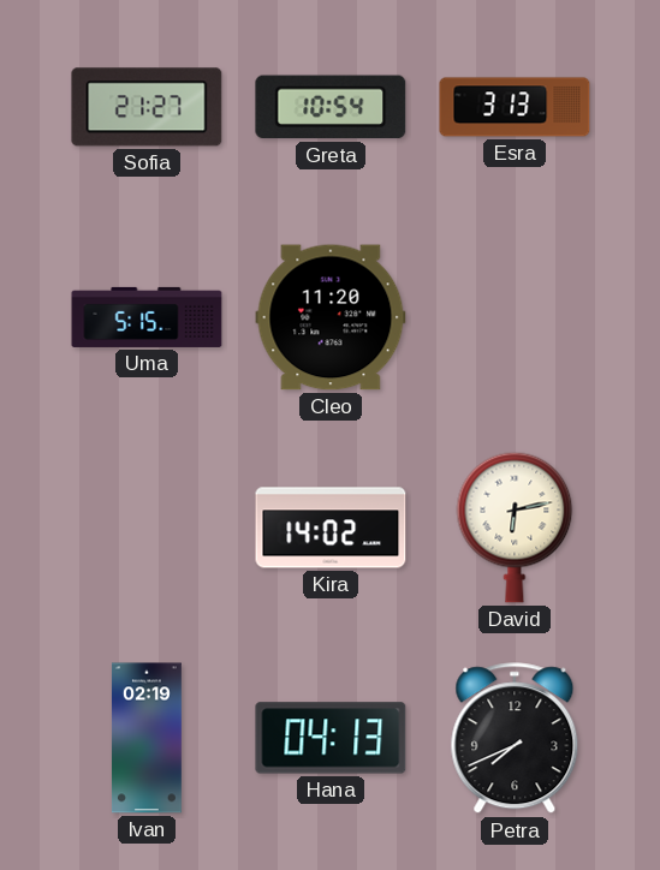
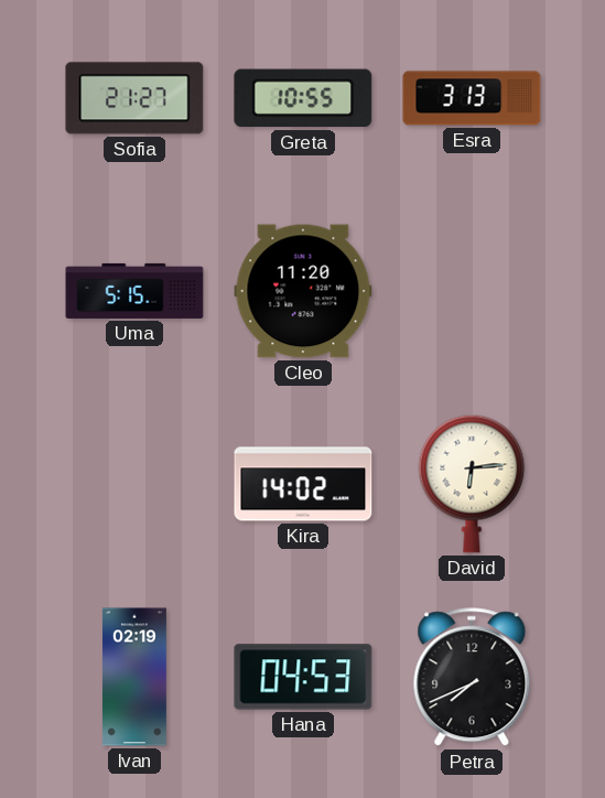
Greta: 10:54 -> 10:55
David: 6:13 -> 6:14
Hana: 04:13 -> 04:53
